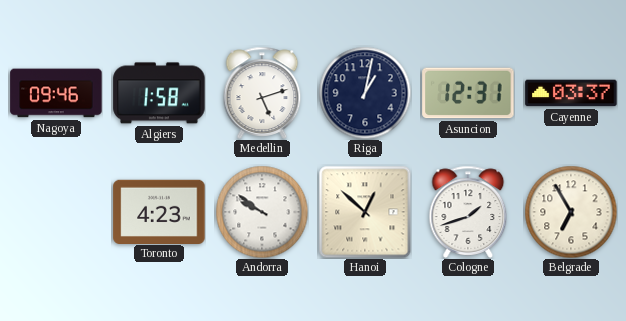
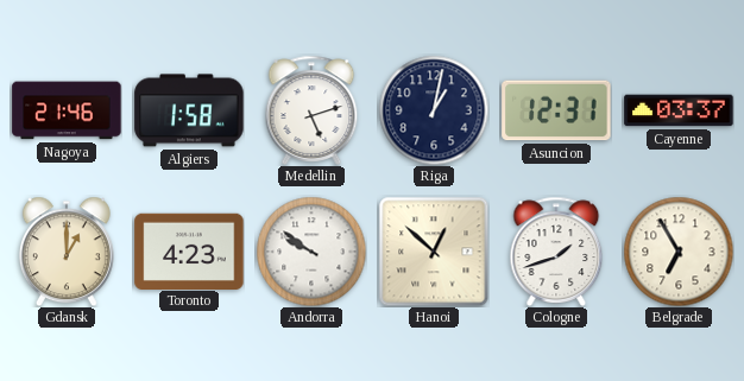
Nagoya: 09:46 -> 21:46
Gdansk: none -> 1:00
